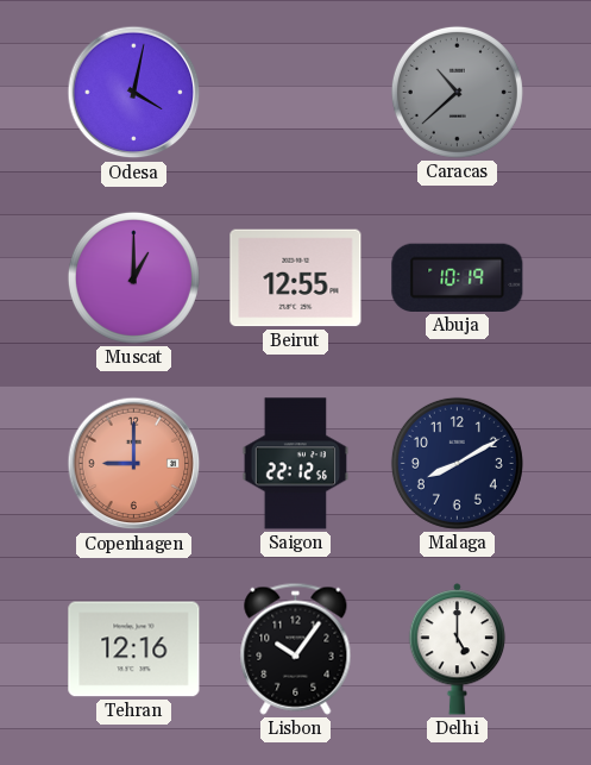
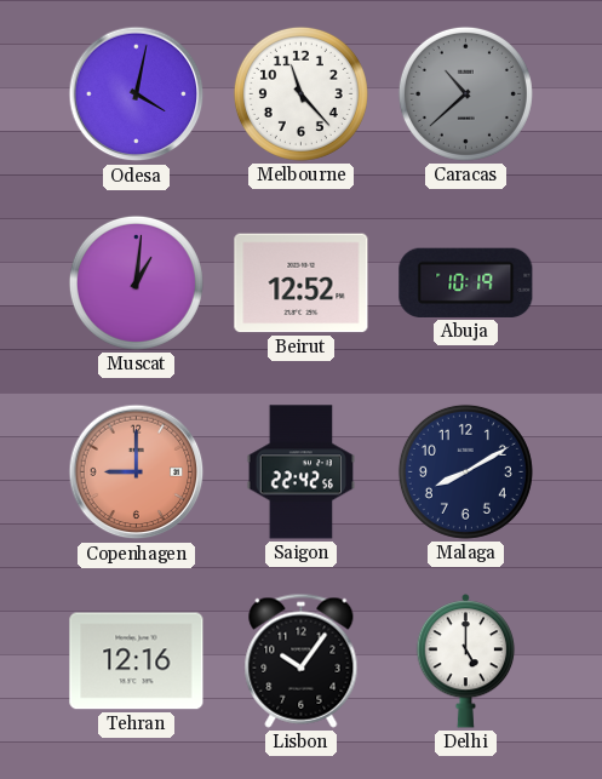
Melbourne: none -> 11:23
Muscat: 1:00 -> 1:01
Beirut: 12:55 -> 12:52
Saigon: 22:12 -> 22:42
